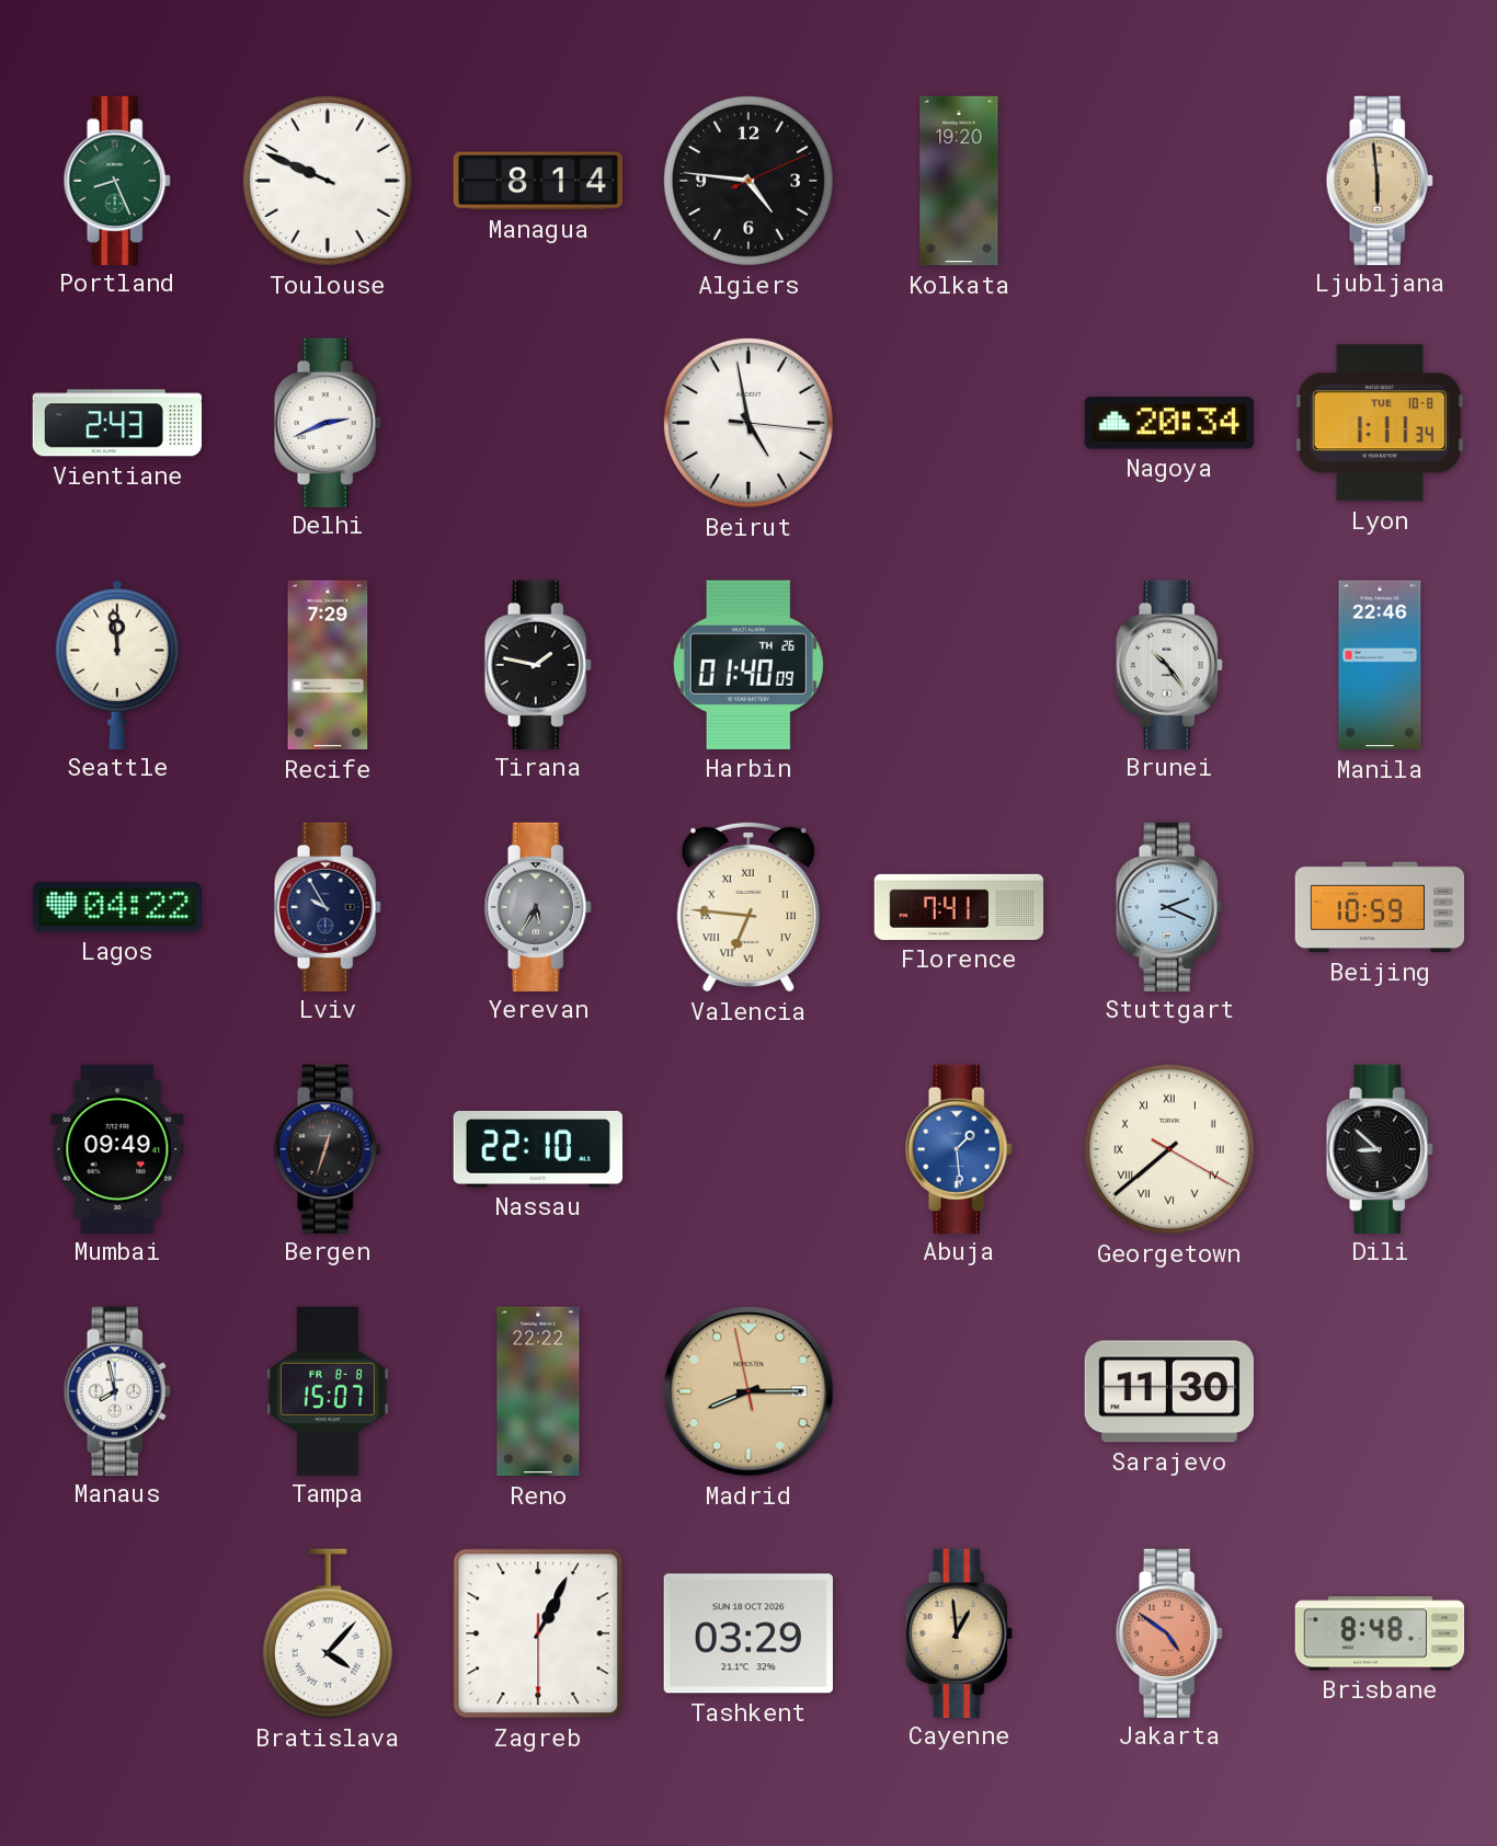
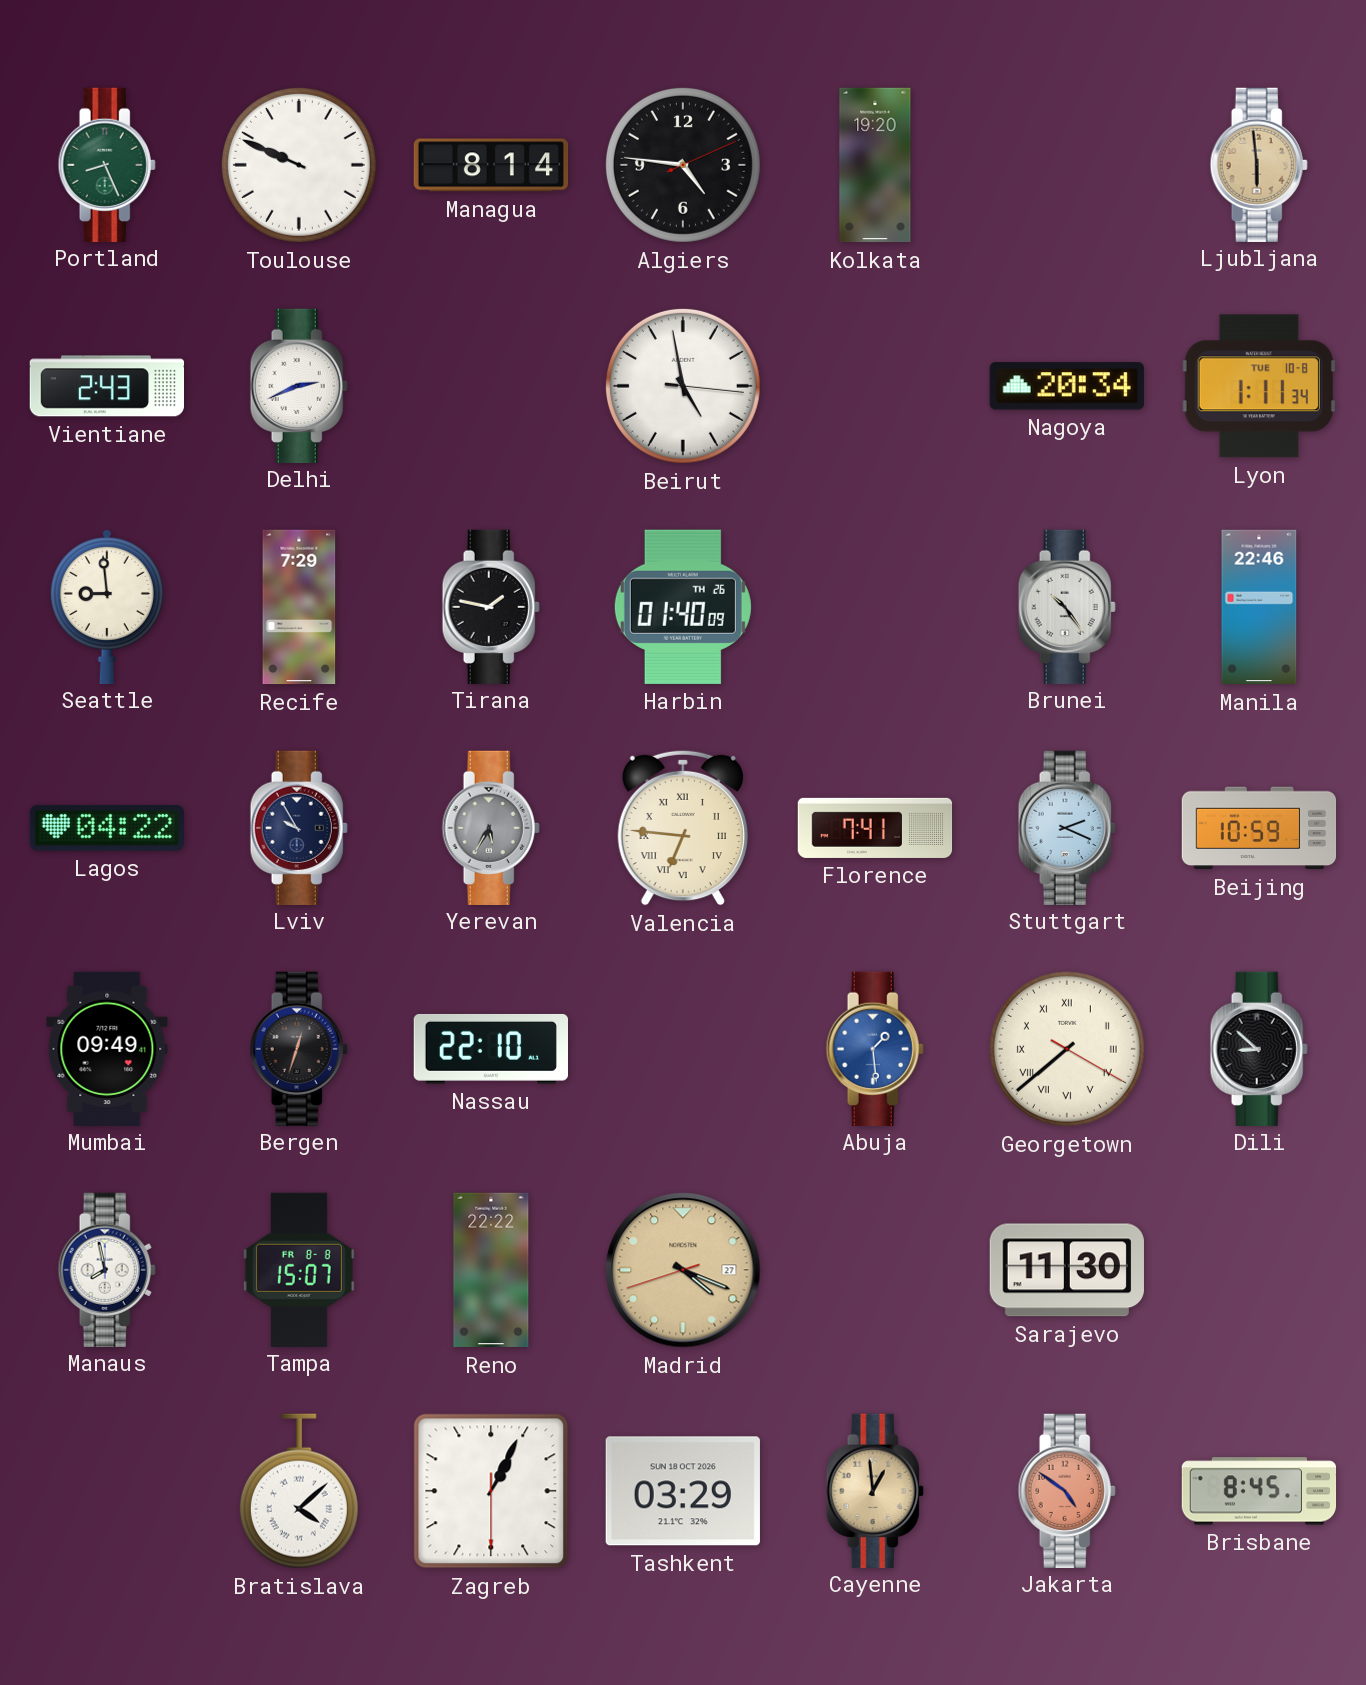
Seattle: 11:59 -> 8:59
Madrid: 8:14 -> 4:18
Bratislava: 4:07 -> 4:08
Brisbane: 8:48 -> 8:45
